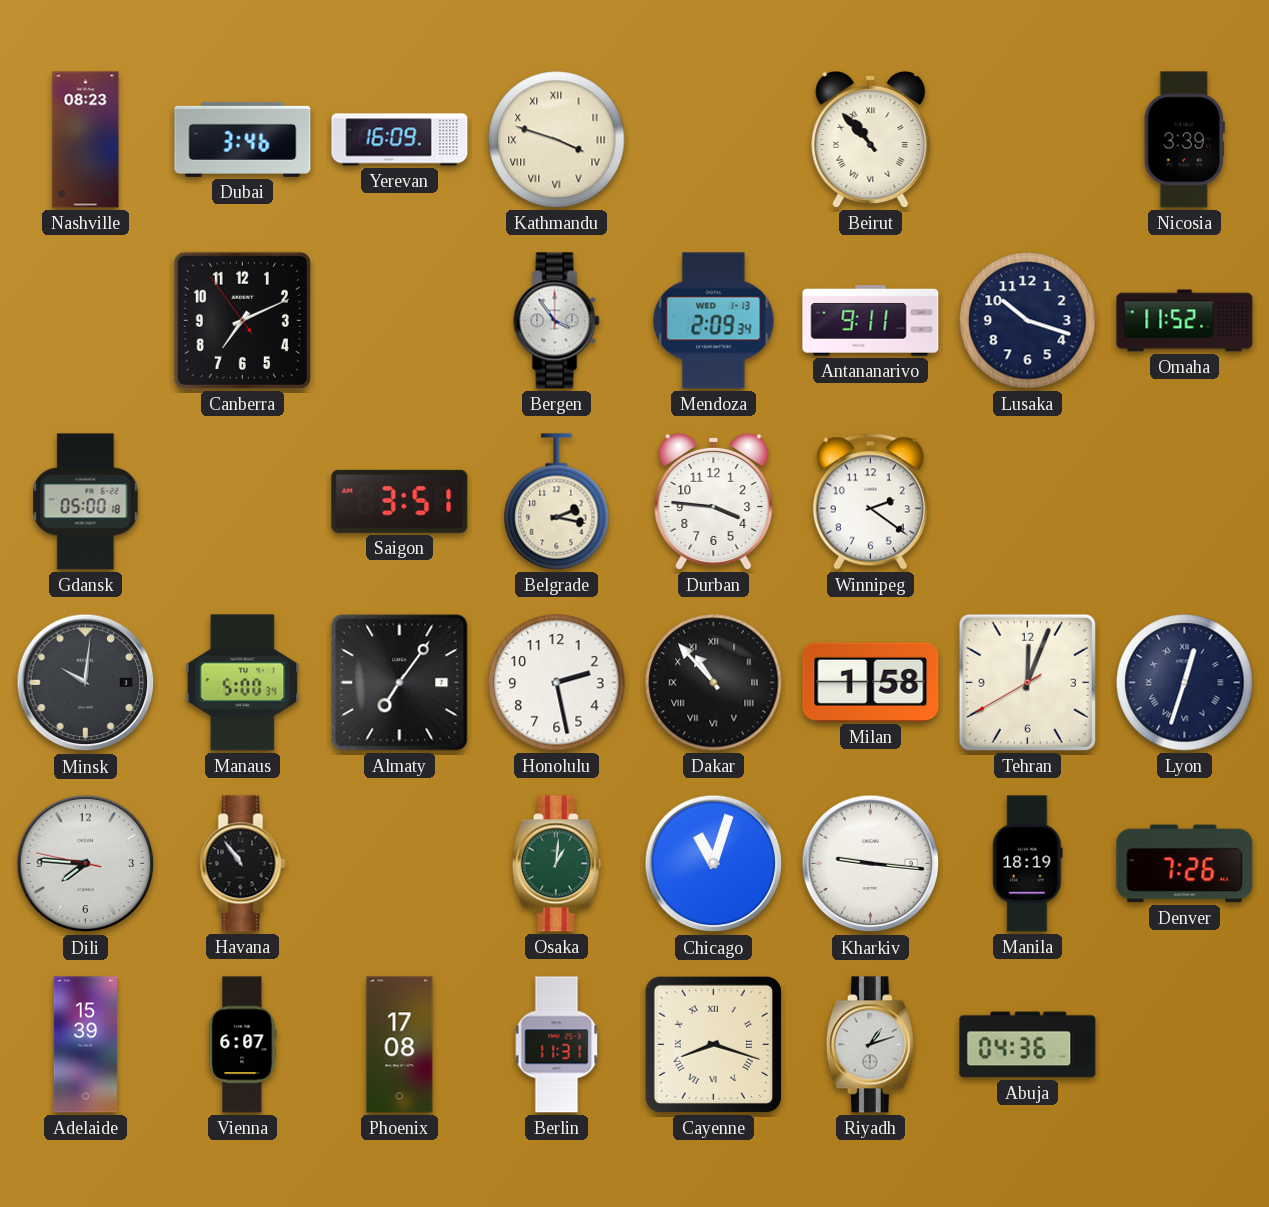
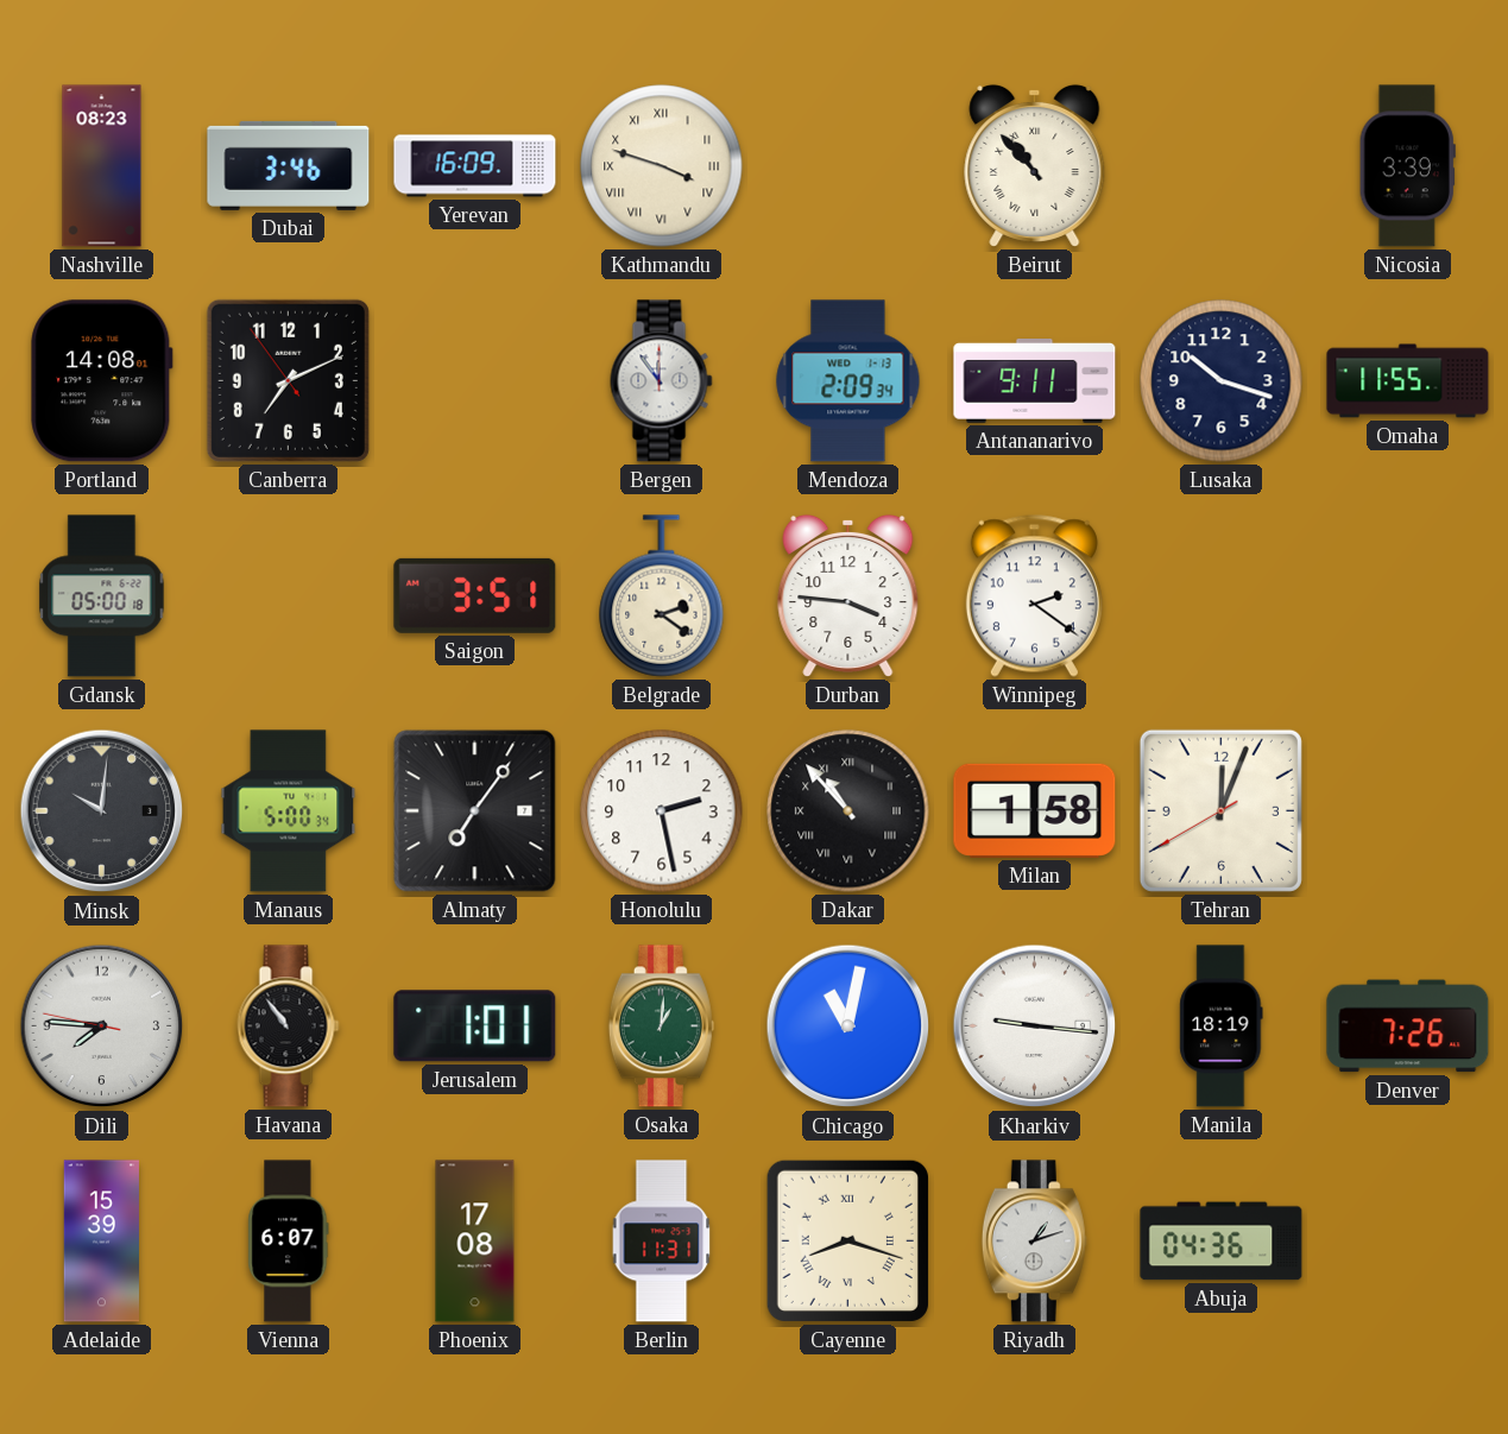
Portland: none -> 14:08
Bergen: 3:54 -> 11:54
Omaha: 11:52 -> 11:55
Belgrade: 2:17 -> 2:21
Lyon: 12:33 -> none
Jerusalem: none -> 1:01
Chicago: 11:03 -> 11:02
